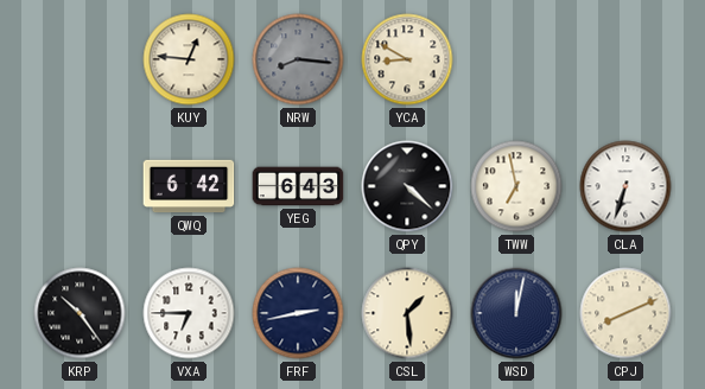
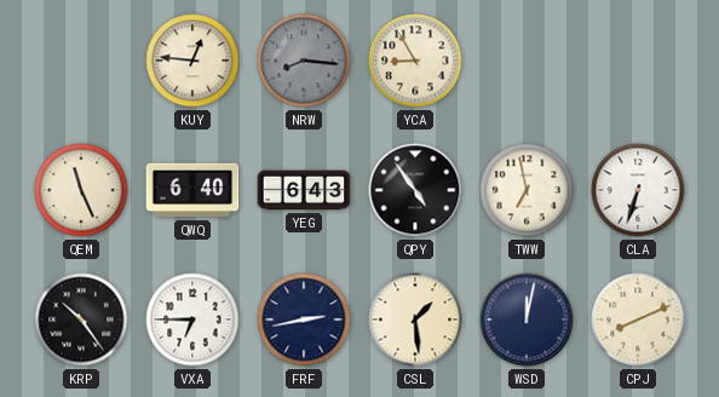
YCA: 8:50 -> 8:55
QEM: none -> 11:26
QWQ: 6:42 -> 6:40
QPY: 4:22 -> 4:54
